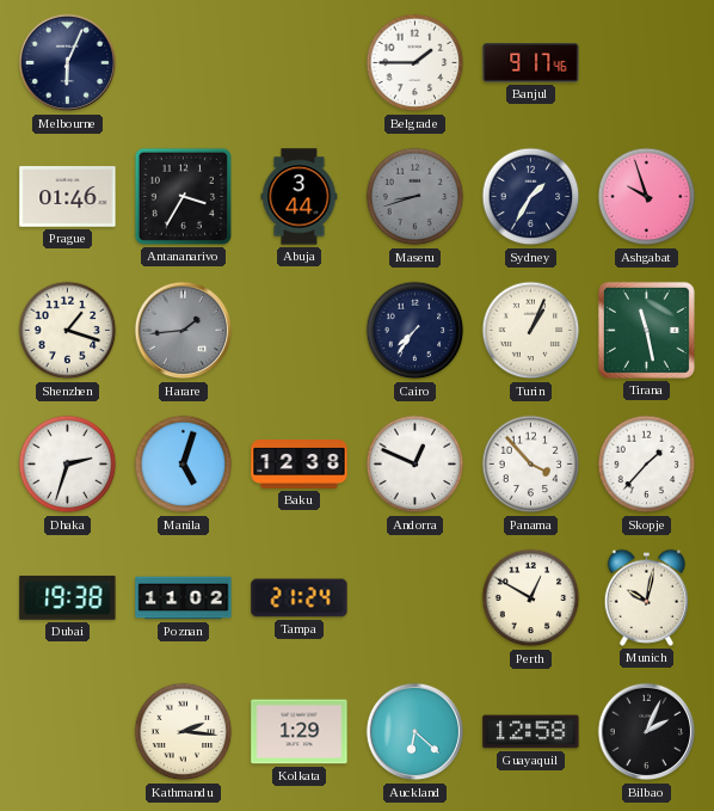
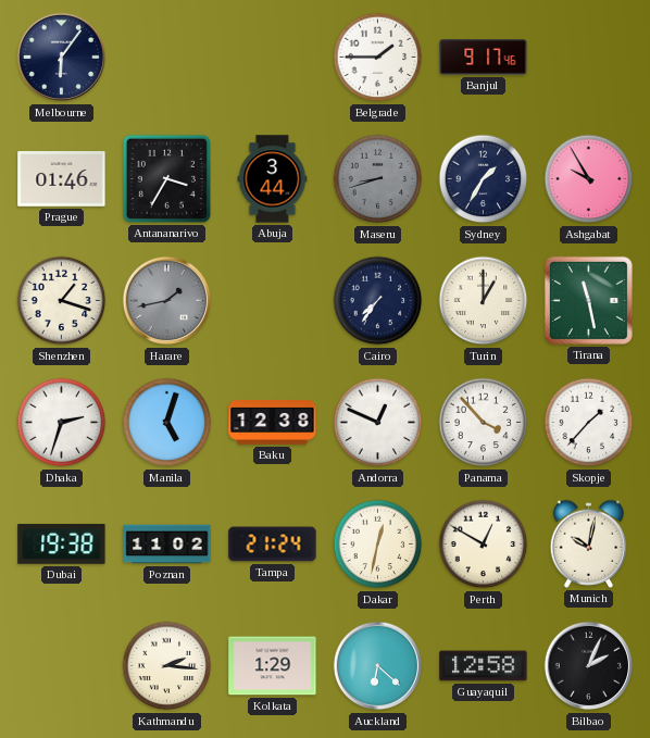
Melbourne: 6:04 -> 6:06
Ashgabat: 9:57 -> 9:55
Harare: 1:44 -> 1:43
Turin: 1:04 -> 1:00
Dakar: none -> 12:32
